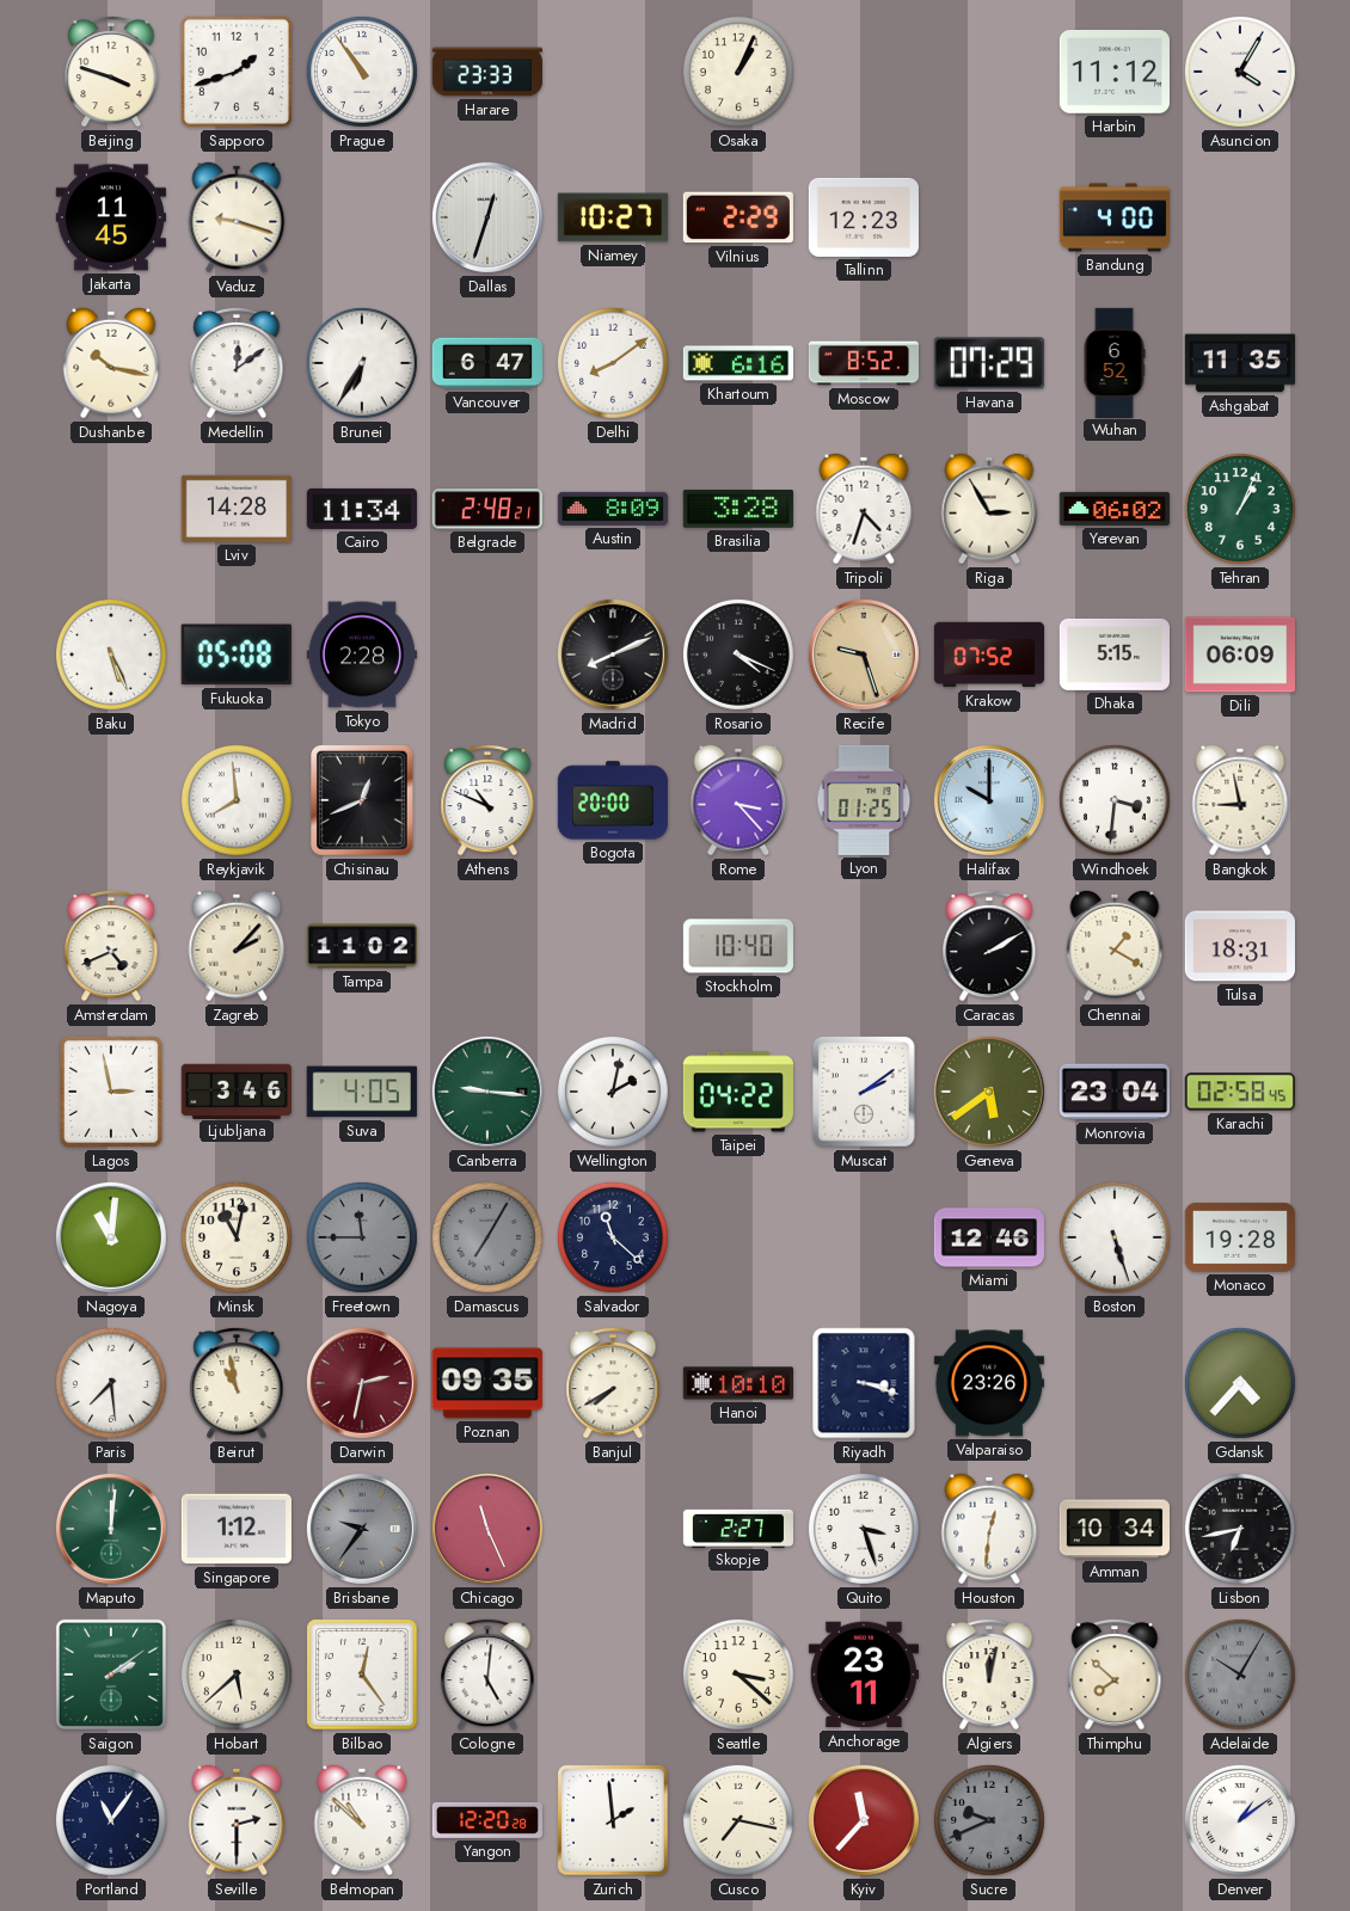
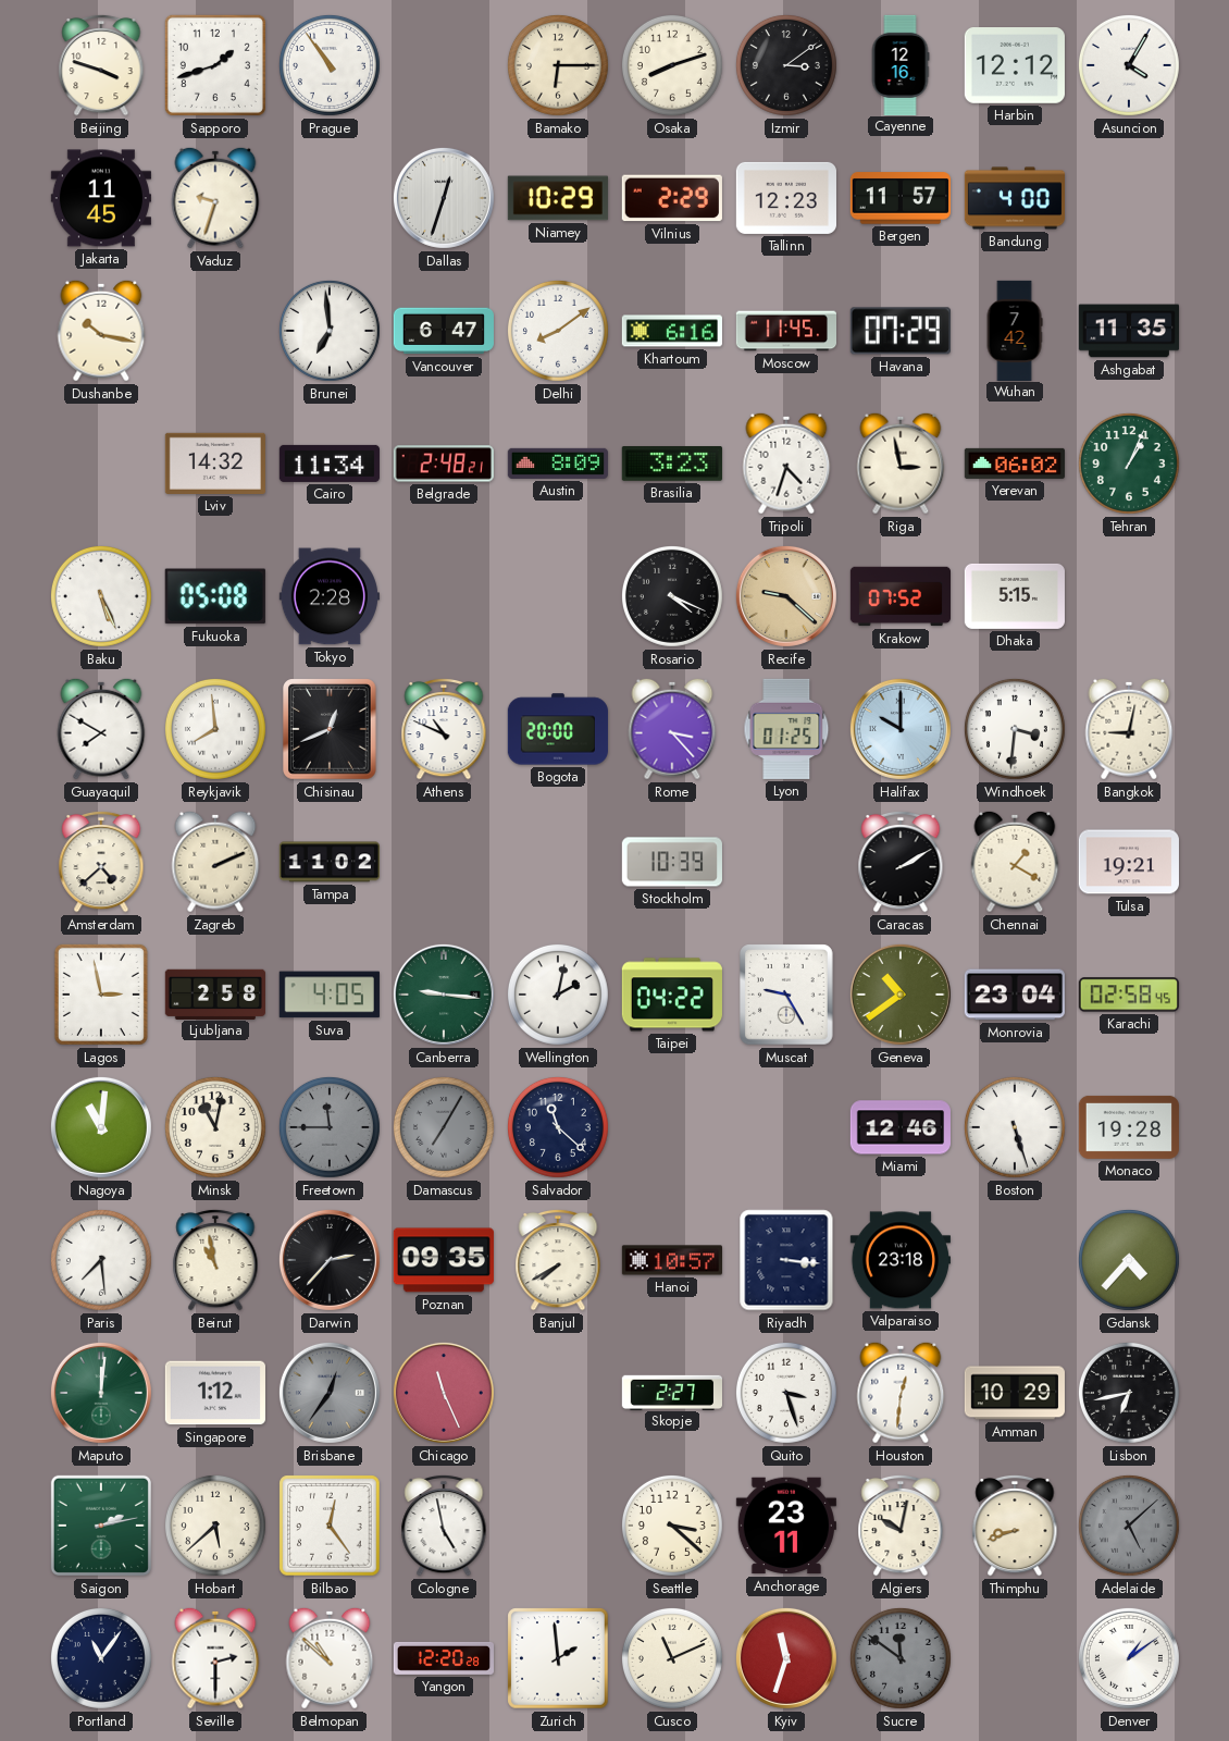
Harare: 23:33 -> none
Bamako: none -> 6:15
Osaka: 1:04 -> 8:12
Izmir: none -> 3:09
Cayenne: none -> 12:16
Harbin: 11:12 -> 12:12
Vaduz: 9:18 -> 9:33
Niamey: 10:27 -> 10:29
Bergen: none -> 11:57
Medellin: 12:09 -> none
Brunei: 6:35 -> 6:59
Moscow: 8:52 -> 11:45
Wuhan: 6:52 -> 7:42
Lviv: 14:28 -> 14:32
Brasilia: 3:28 -> 3:23
Riga: 2:55 -> 2:58
Madrid: 8:11 -> none
Recife: 9:27 -> 9:22
Dili: 06:09 -> none
Guayaquil: none -> 7:50
Bangkok: 8:58 -> 9:02
Amsterdam: 4:41 -> 4:38
Zagreb: 2:07 -> 2:11
Stockholm: 10:40 -> 10:39
Tulsa: 18:31 -> 19:21
Ljubljana: 3:46 -> 2:58
Muscat: 2:09 -> 9:25
Geneva: 5:39 -> 10:39
Darwin: 2:32 -> 2:37
Darwin dial: burgundy -> black
Hanoi: 10:10 -> 10:57
Riyadh: 3:18 -> 3:16
Valparaiso: 23:26 -> 23:18
Brisbane: 9:36 -> 12:36
Amman: 10:34 -> 10:29
Saigon: 2:09 -> 2:13
Cologne: 5:01 -> 4:58
Algiers: 12:02 -> 10:02
Thimphu: 7:52 -> 8:42
Adelaide: 10:05 -> 5:08
Cusco: 7:17 -> 11:11
Kyiv: 11:37 -> 11:33
Sucre: 9:41 -> 11:51
